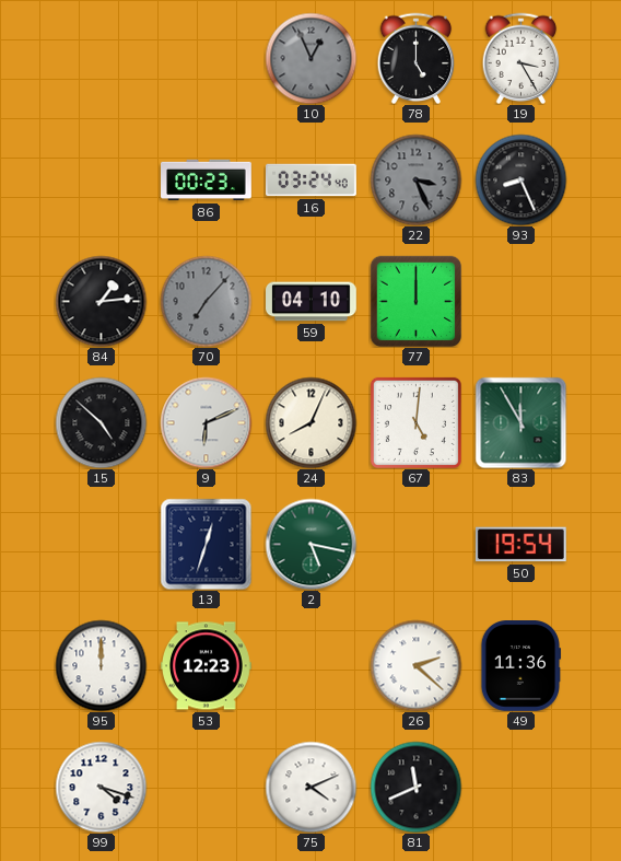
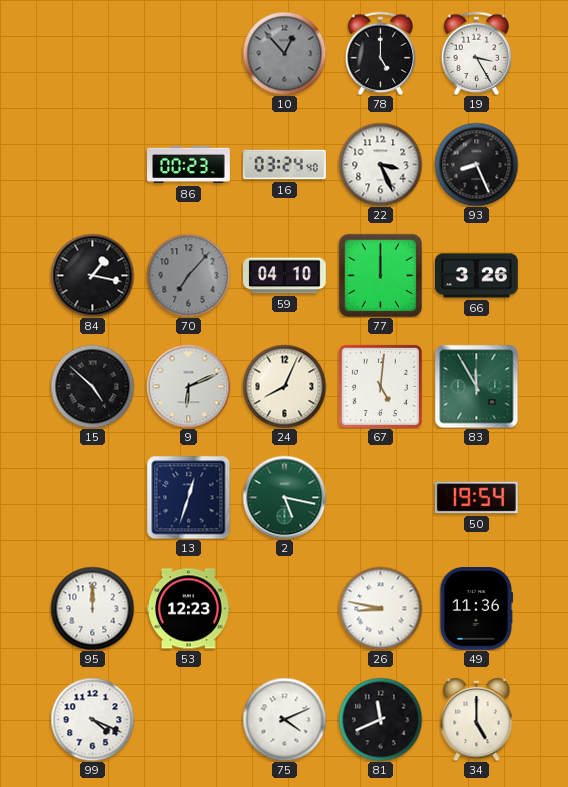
10: 12:56 -> 12:53
22 dial: grey -> white
84: 1:14 -> 1:17
66: none -> 3:26
26: 2:22 -> 8:47
99: 4:18 -> 4:19
34: none -> 5:00
